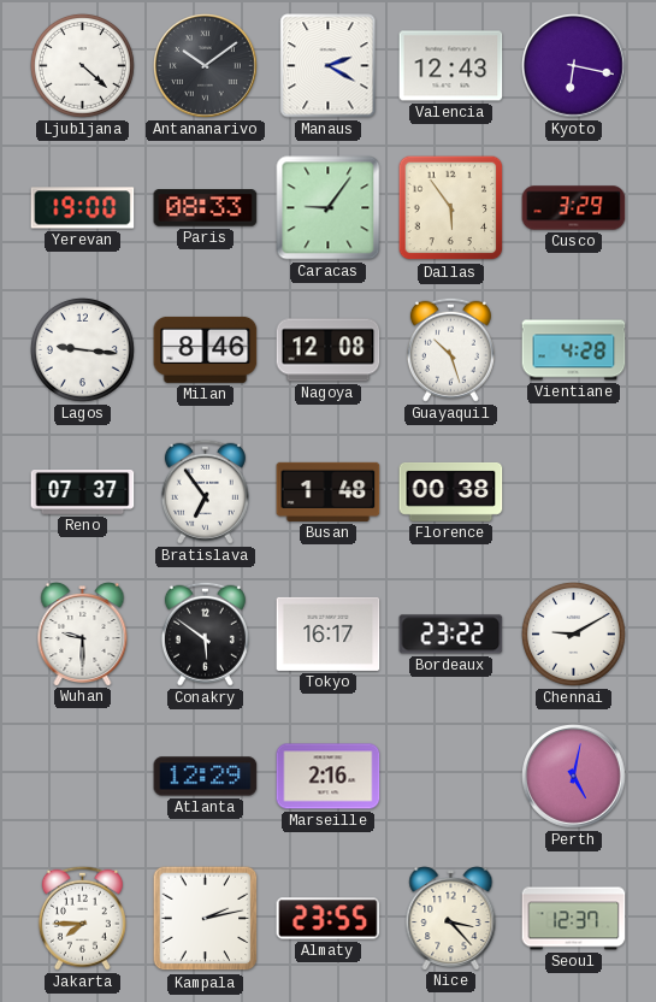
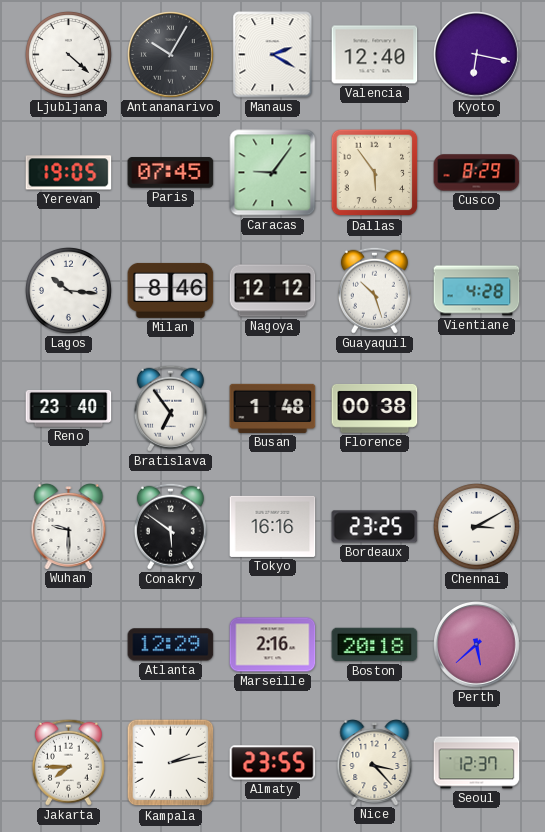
Antananarivo: 10:09 -> 10:05
Valencia: 12:43 -> 12:40
Yerevan: 19:00 -> 19:05
Paris: 08:33 -> 07:45
Cusco: 3:29 -> 8:29
Lagos: 9:16 -> 10:16
Nagoya: 12:08 -> 12:12
Reno: 07:37 -> 23:40
Tokyo: 16:17 -> 16:16
Bordeaux: 23:22 -> 23:25
Chennai: 9:10 -> 3:10
Boston: none -> 20:18
Perth: 5:02 -> 5:38
